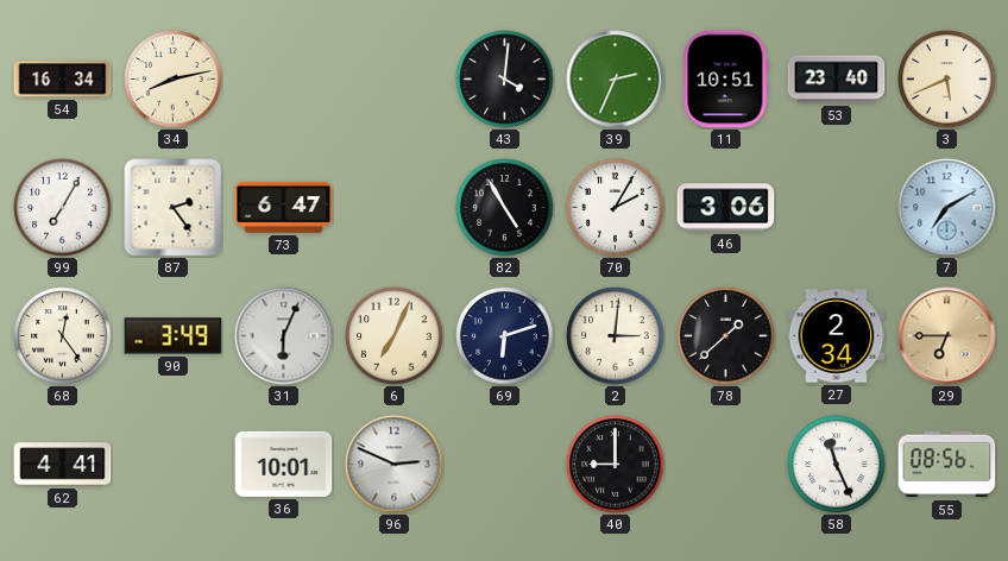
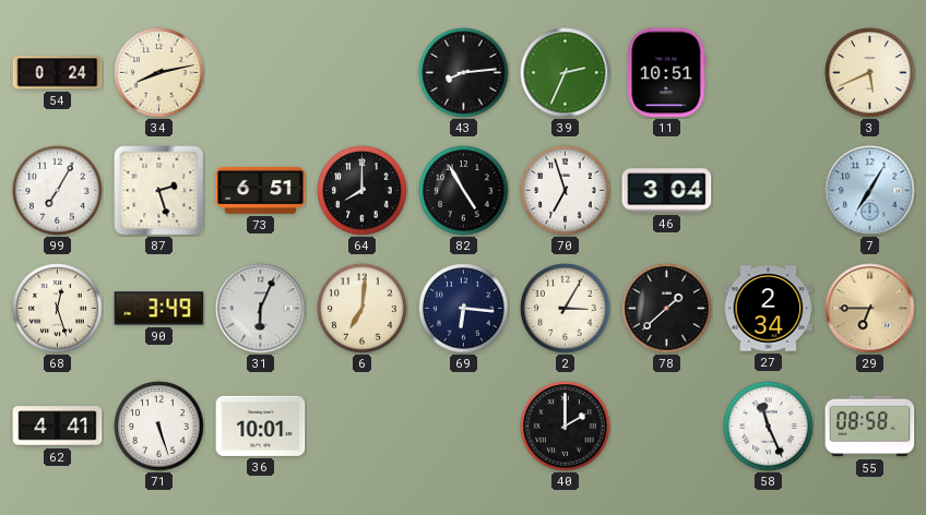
54: 16:34 -> 0:24
43: 4:01 -> 8:14
53: 23:40 -> none
87: 2:24 -> 2:27
73: 6:47 -> 6:51
64: none -> 8:00
70: 2:05 -> 6:57
46: 3:06 -> 3:04
7: 7:10 -> 7:05
68: 12:24 -> 12:27
6: 7:04 -> 7:01
69: 6:12 -> 6:16
2: 3:01 -> 3:05
71: none -> 5:27
96: 2:49 -> none
40: 9:00 -> 2:00
55: 08:56 -> 08:58
